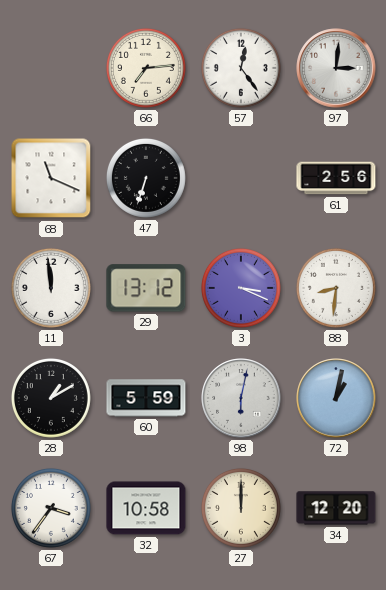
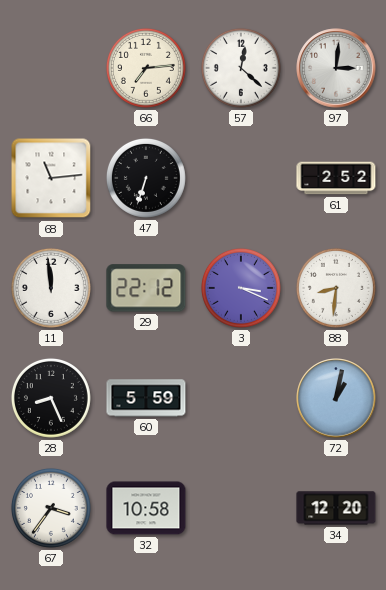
57: 12:24 -> 12:22
68: 11:19 -> 11:14
61: 2:56 -> 2:52
29: 13:12 -> 22:12
28: 1:10 -> 8:26
98: 6:02 -> none
27: 12:00 -> none
